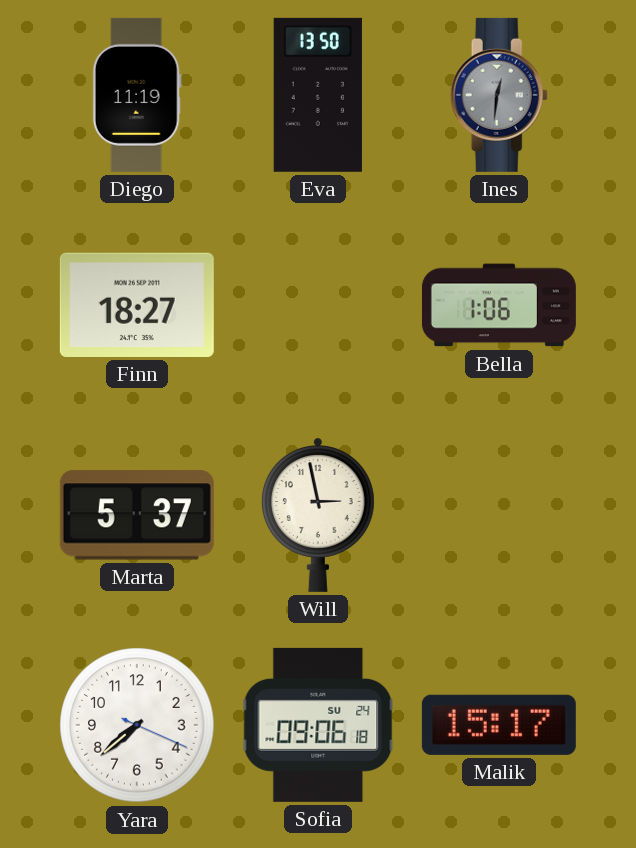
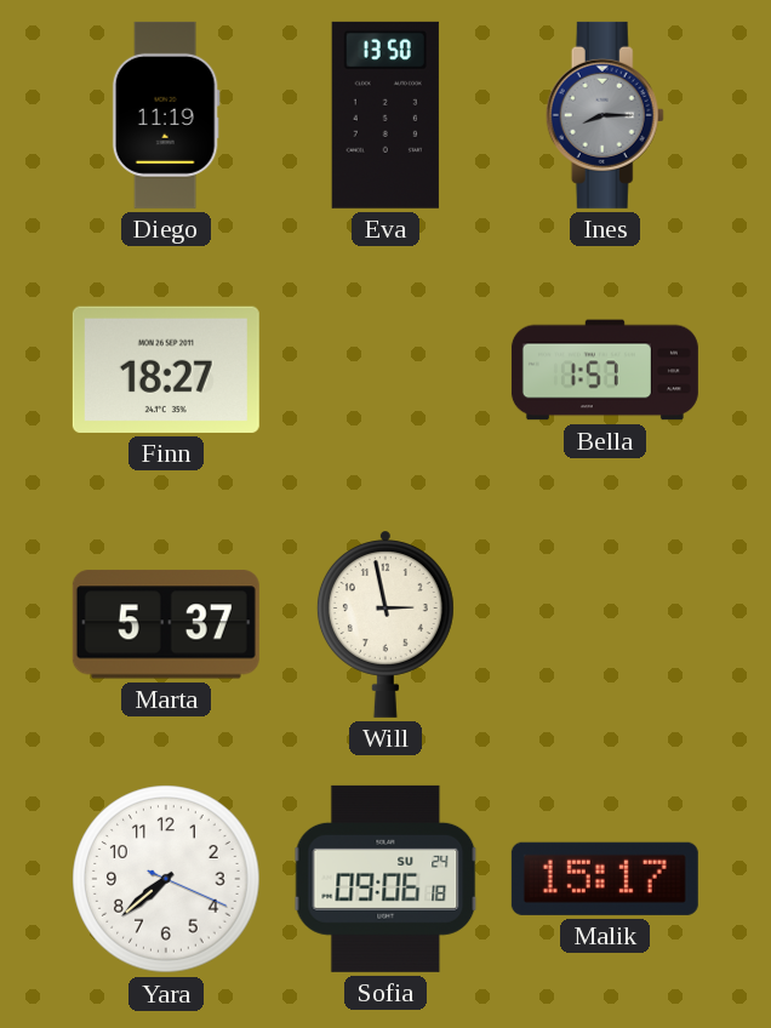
Ines: 12:31 -> 8:15
Bella: 1:06 -> 1:57
